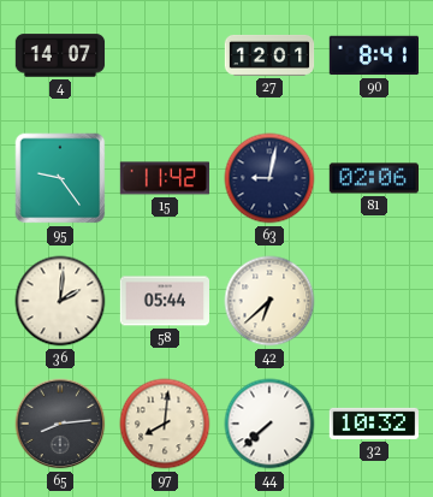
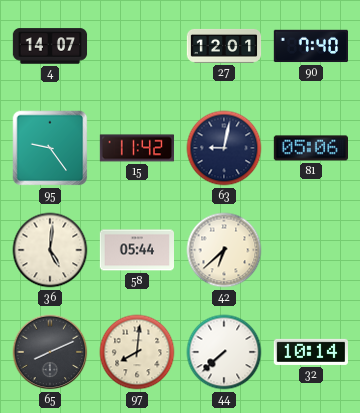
90: 8:41 -> 7:40
81: 02:06 -> 05:06
36: 2:01 -> 5:01
65: 8:14 -> 8:11
32: 10:32 -> 10:14
